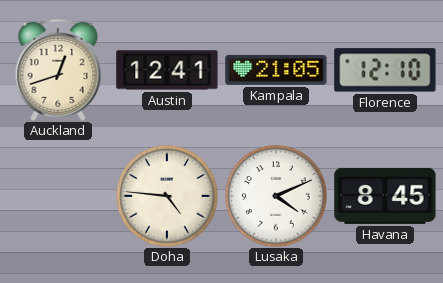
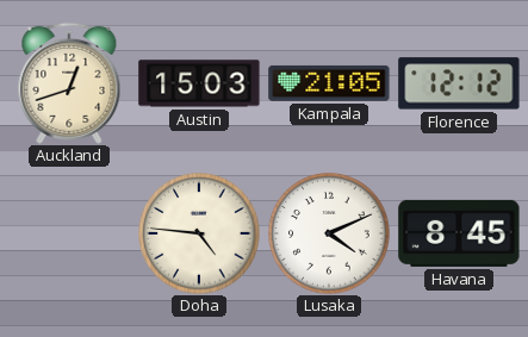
Austin: 12:41 -> 15:03
Florence: 12:10 -> 12:12
